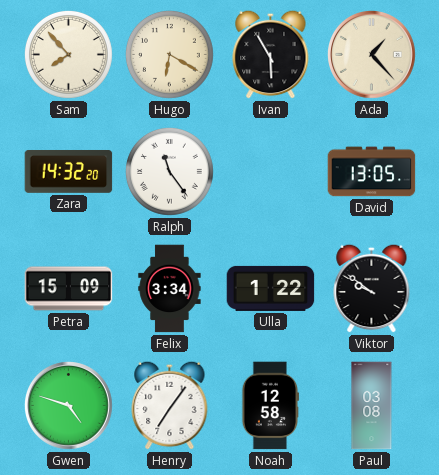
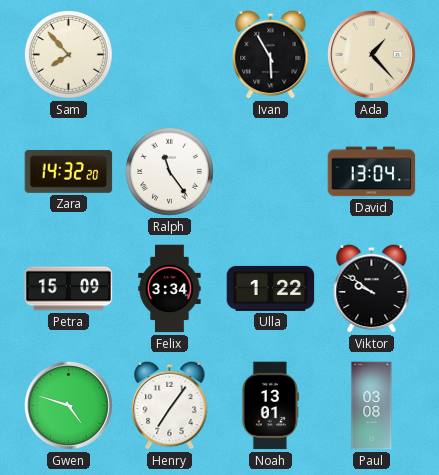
Hugo: 6:20 -> none
David: 13:05 -> 13:04
Noah: 12:58 -> 13:01
